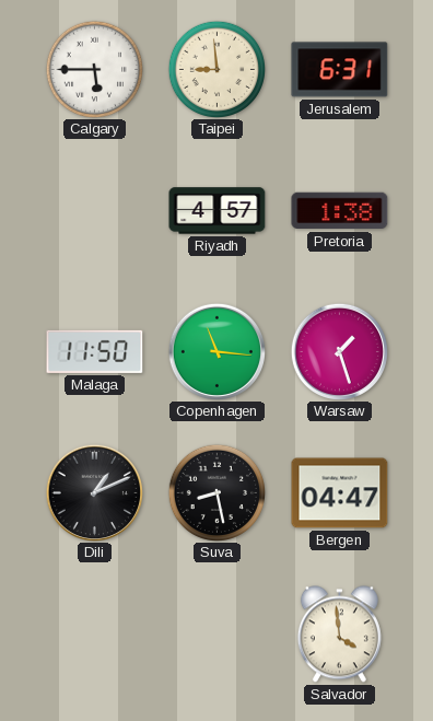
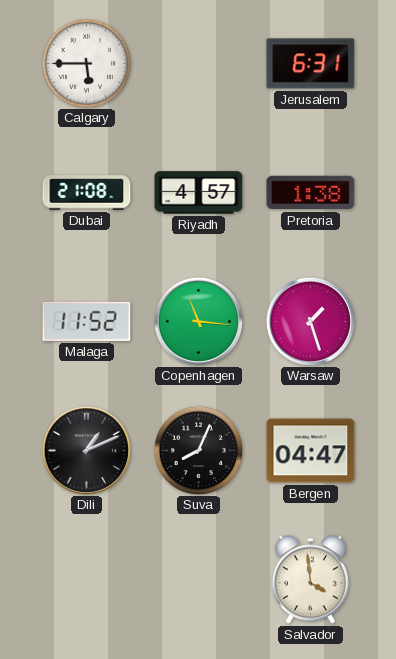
Taipei: 8:59 -> none
Dubai: none -> 21:08
Malaga: 11:50 -> 11:52
Suva: 8:28 -> 8:04
